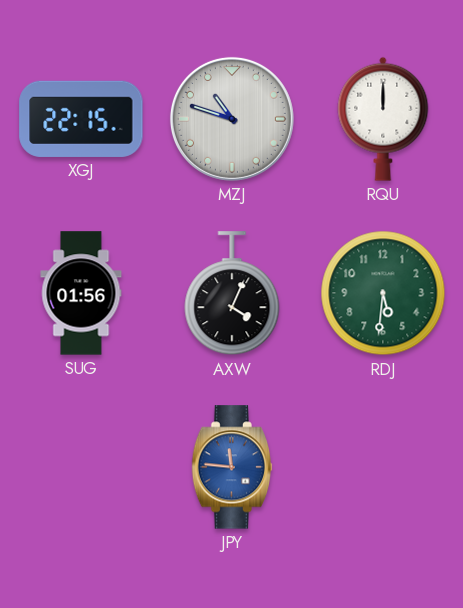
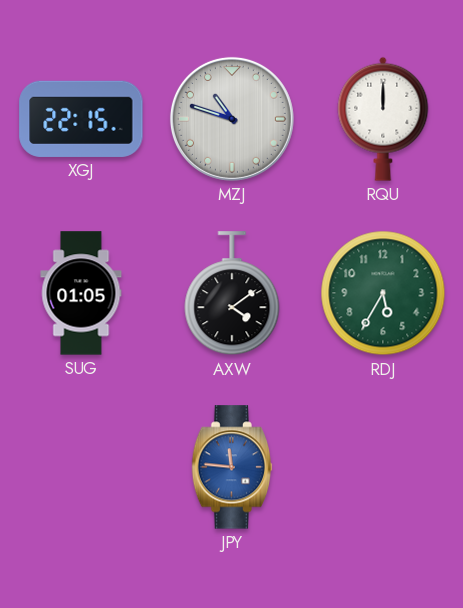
SUG: 01:56 -> 01:05
AXW: 4:04 -> 4:09
RDJ: 5:31 -> 5:35
